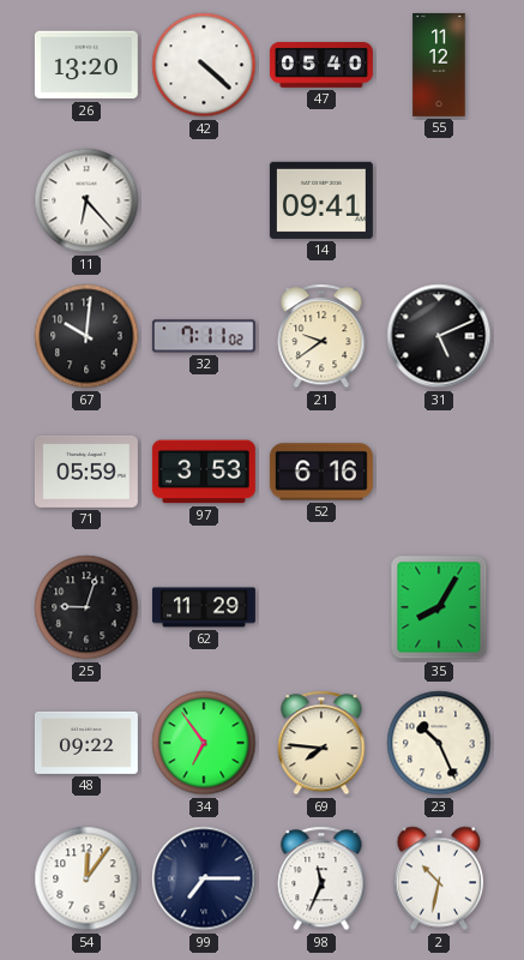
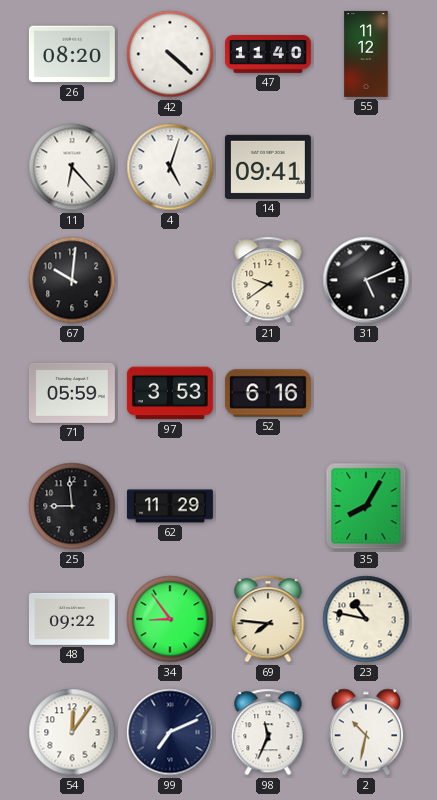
26: 13:20 -> 08:20
47: 05:40 -> 11:40
4: none -> 5:03
32: 7:11 -> none
25: 9:03 -> 8:59
34: 6:54 -> 8:54
23: 10:26 -> 10:47
99: 7:15 -> 7:11
